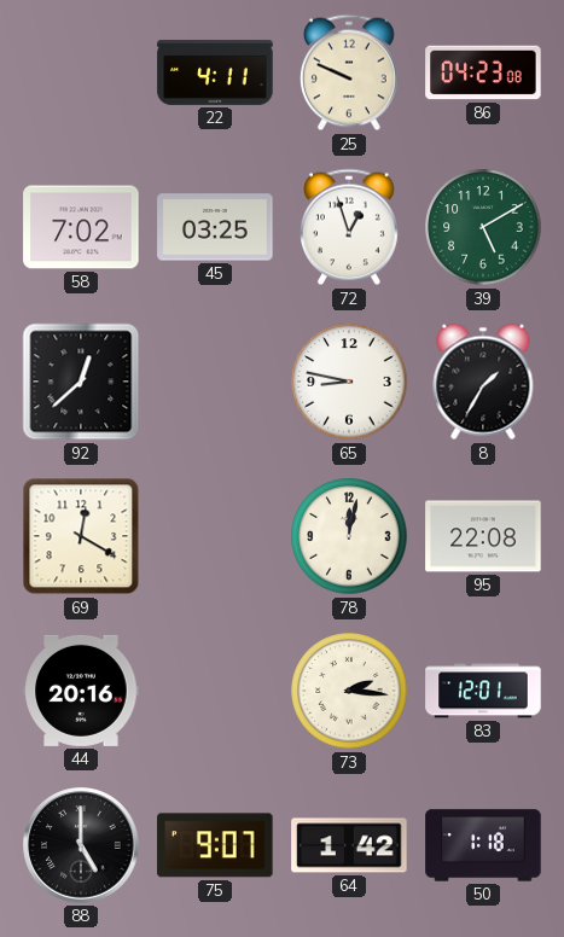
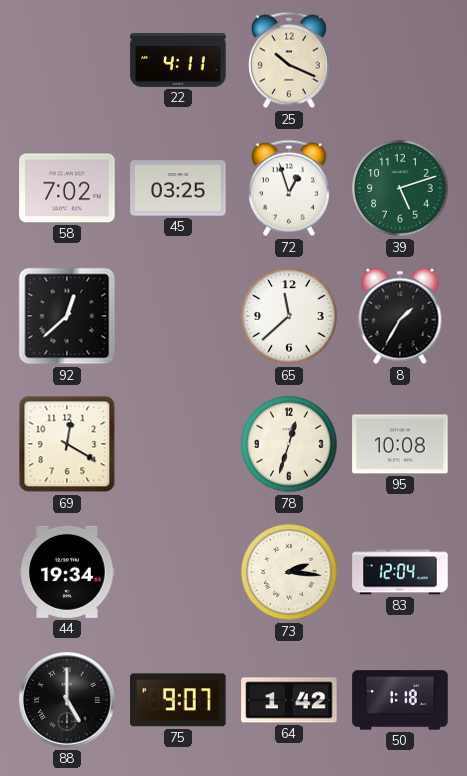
25: 9:49 -> 10:19
86: 04:23 -> none
39: 5:10 -> 5:12
65: 8:47 -> 11:38
78: 12:02 -> 12:33
95: 22:08 -> 10:08
44: 20:16 -> 19:34
83: 12:01 -> 12:04
